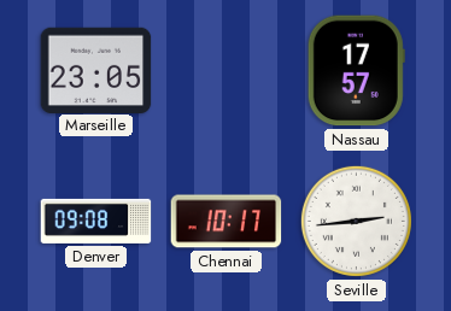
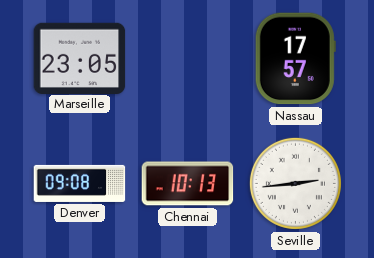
Chennai: 10:17 -> 10:13
